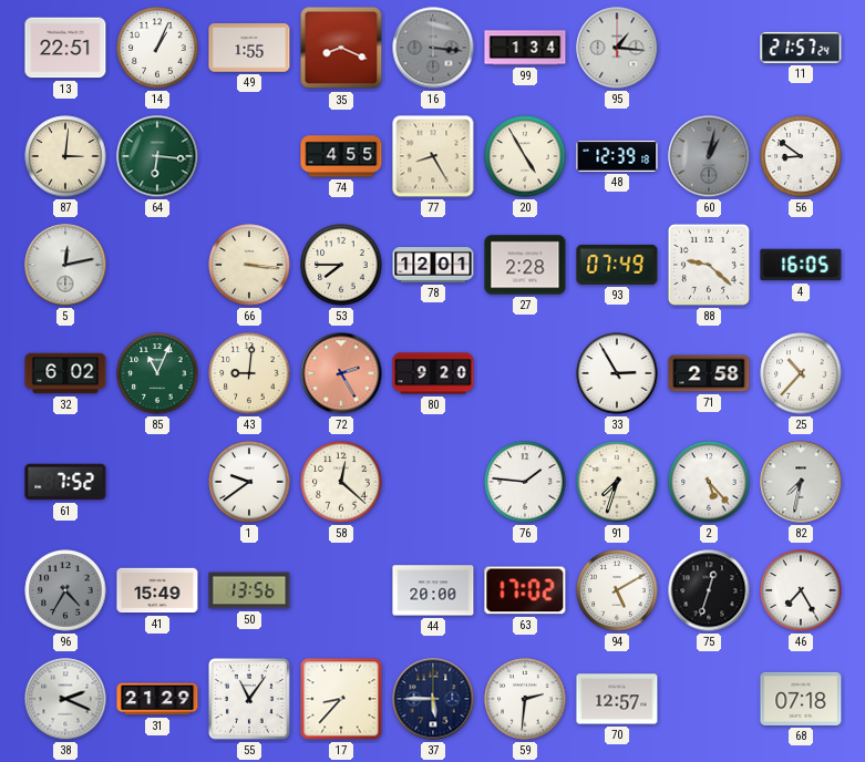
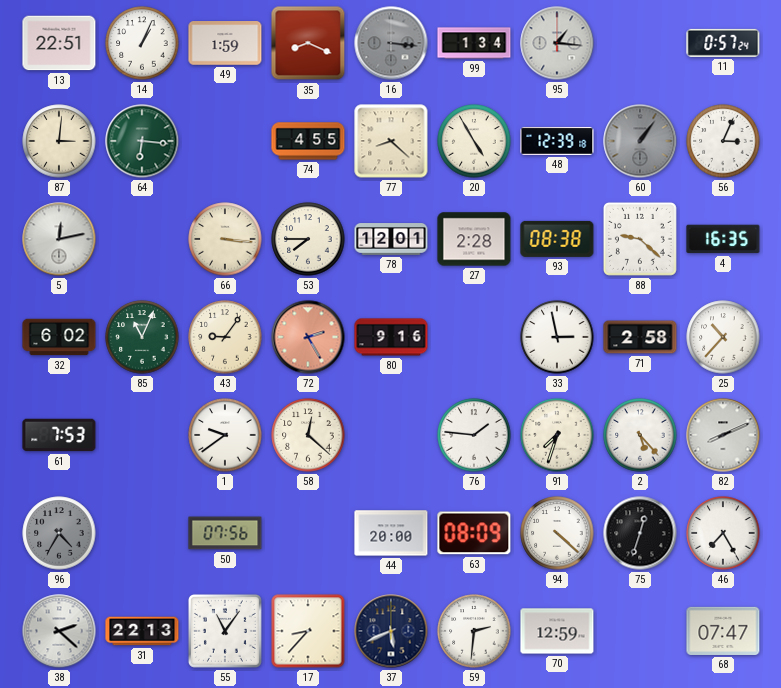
49: 1:55 -> 1:59
11: 21:57 -> 0:57
77: 8:25 -> 8:22
60: 1:02 -> 1:06
56: 8:51 -> 3:04
93: 07:49 -> 08:38
4: 16:05 -> 16:35
43: 9:01 -> 9:06
80: 9:20 -> 9:16
33: 2:55 -> 2:58
61: 7:52 -> 7:53
82: 7:32 -> 8:11
41: 15:49 -> none
50: 13:56 -> 07:56
63: 17:02 -> 08:09
94: 5:10 -> 4:22
38: 2:19 -> 2:22
31: 21:29 -> 22:13
37: 5:45 -> 5:41
70: 12:57 -> 12:59
68: 07:18 -> 07:47
